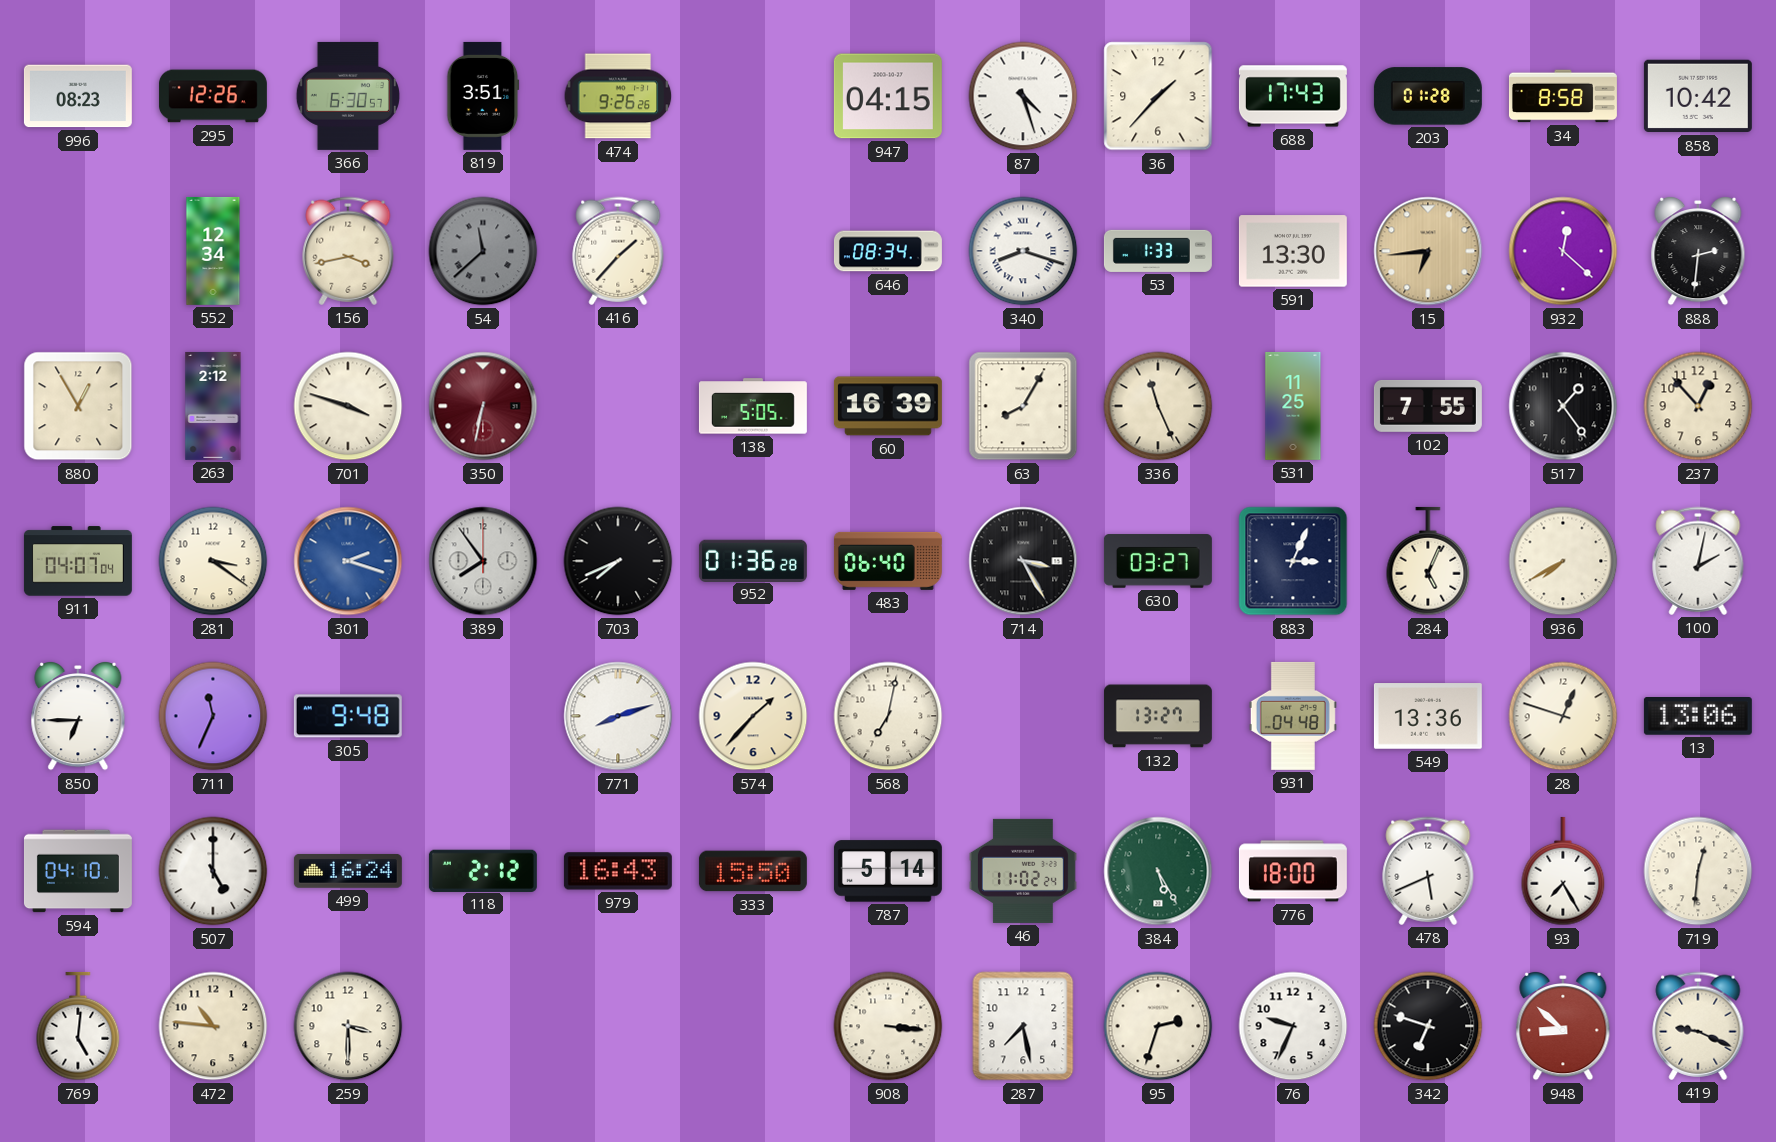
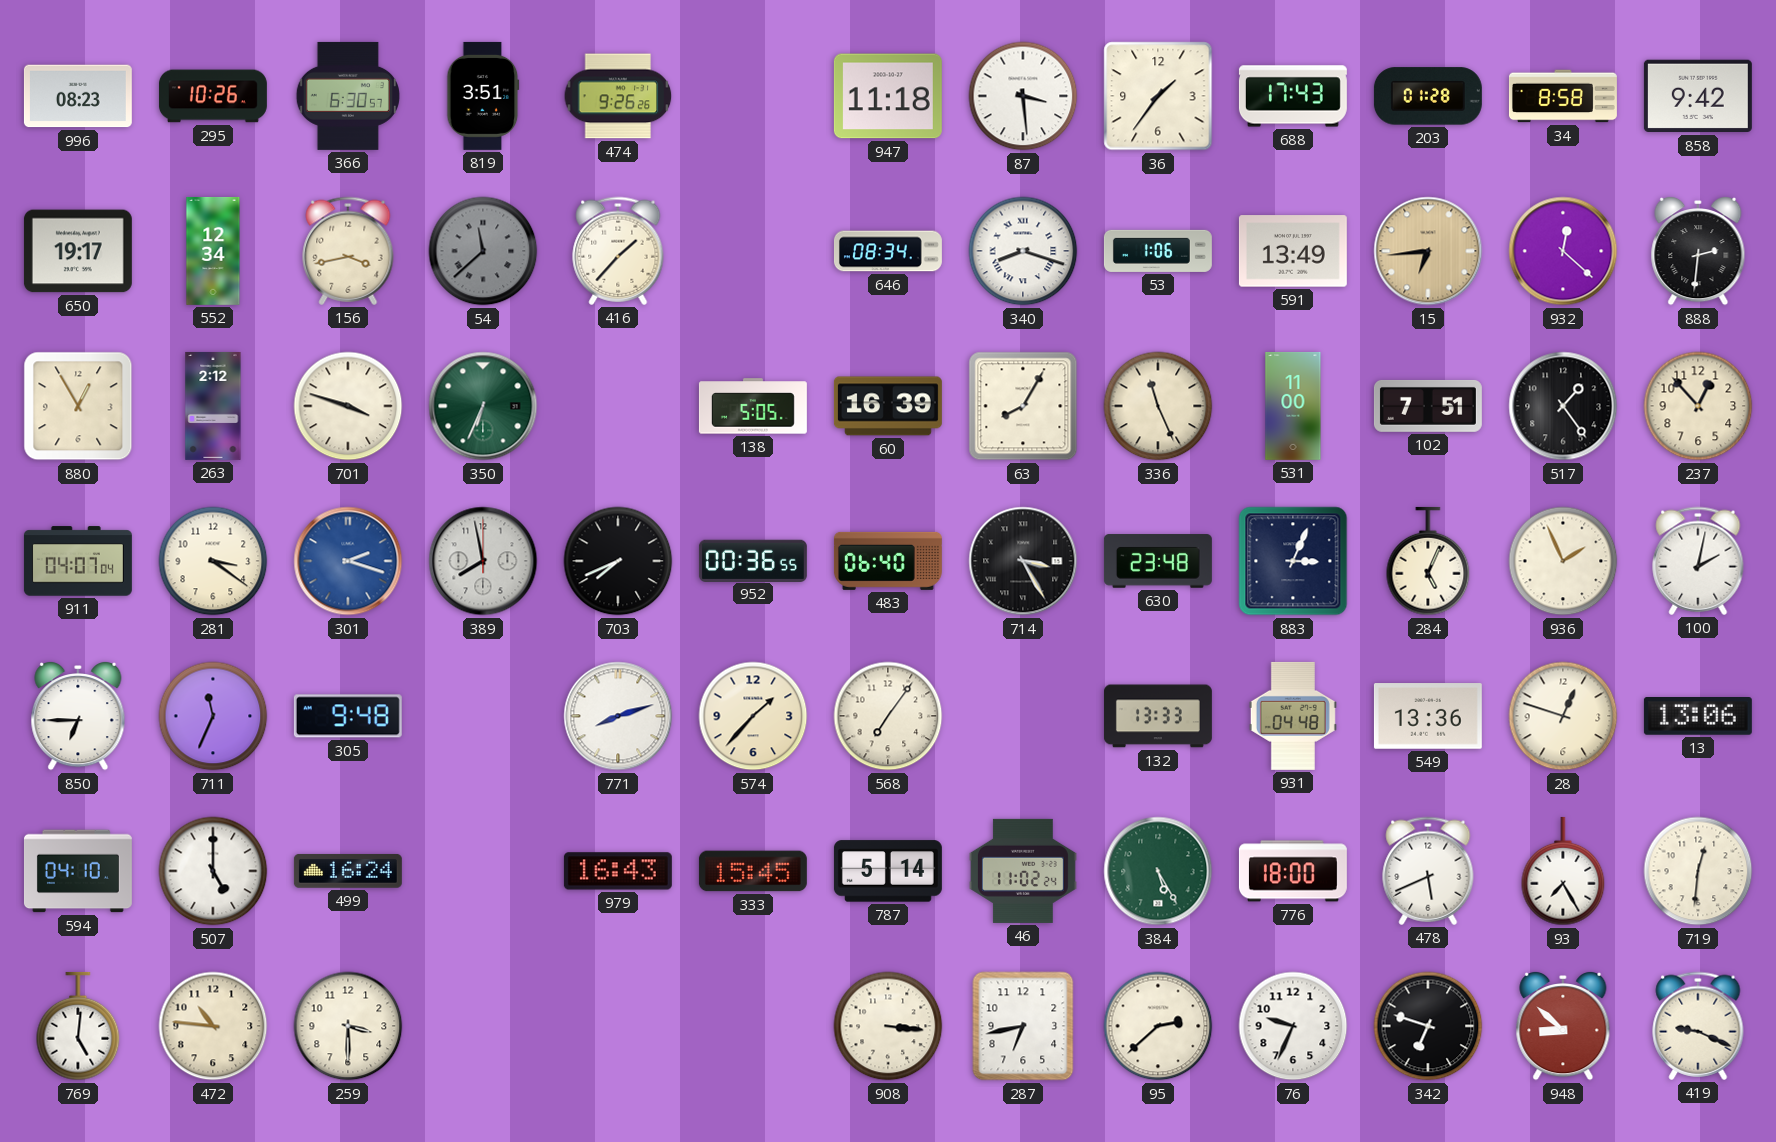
295: 12:26 -> 10:26
947: 04:15 -> 11:18
87: 4:27 -> 3:29
36: 1:37 -> 1:36
858: 10:42 -> 9:42
650: none -> 19:17
53: 1:33 -> 1:06
591: 13:30 -> 13:49
350: 6:32 -> 6:34
350 dial: burgundy -> green
531: 11:25 -> 11:00
102: 7:55 -> 7:51
389: 7:54 -> 7:58
952: 01:36 -> 00:36
630: 03:27 -> 23:48
936: 7:40 -> 1:56
568: 7:02 -> 7:06
132: 13:27 -> 13:33
118: 2:12 -> none
333: 15:50 -> 15:45
287: 7:28 -> 6:43
95: 2:33 -> 2:38
